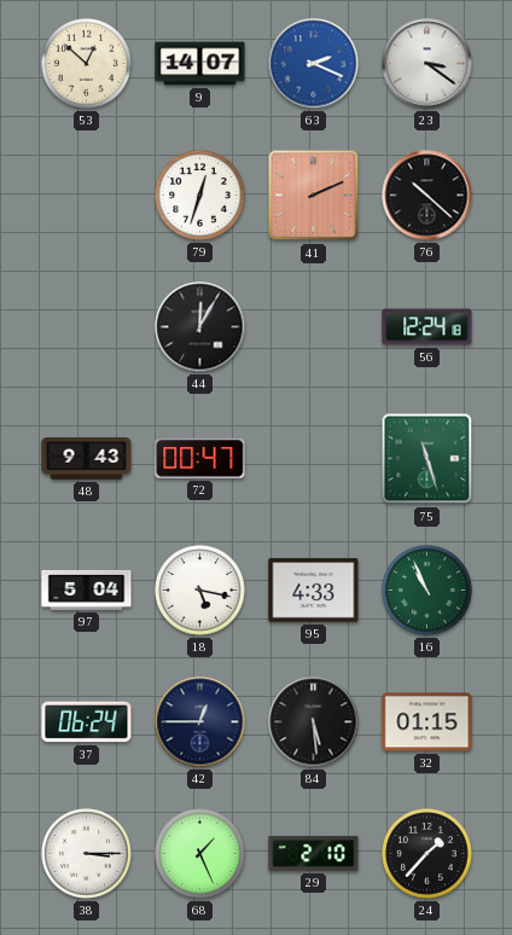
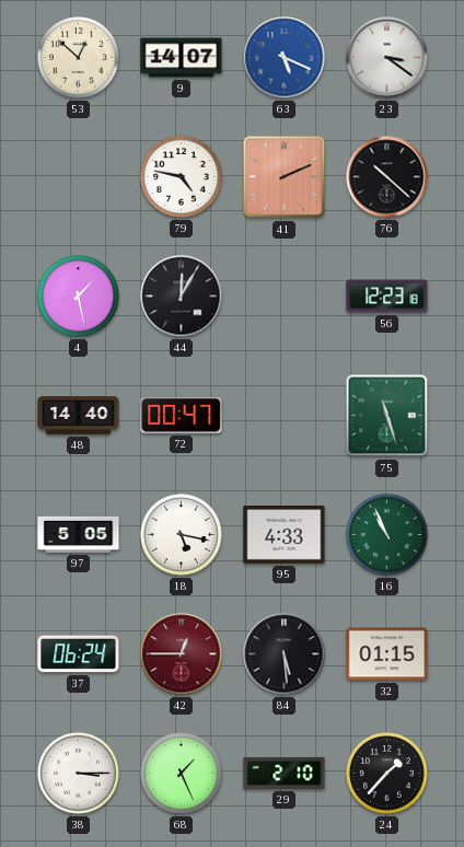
63: 2:19 -> 5:19
79: 12:33 -> 4:47
4: none -> 1:28
56: 12:24 -> 12:23
48: 9:43 -> 14:40
97: 5:04 -> 5:05
42 dial: navy -> burgundy
